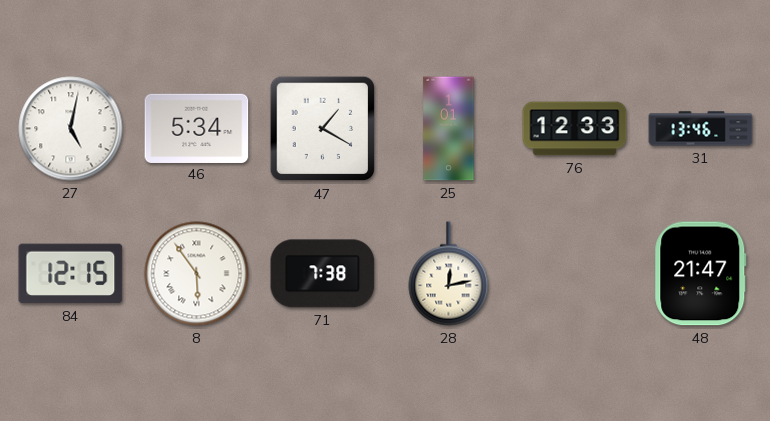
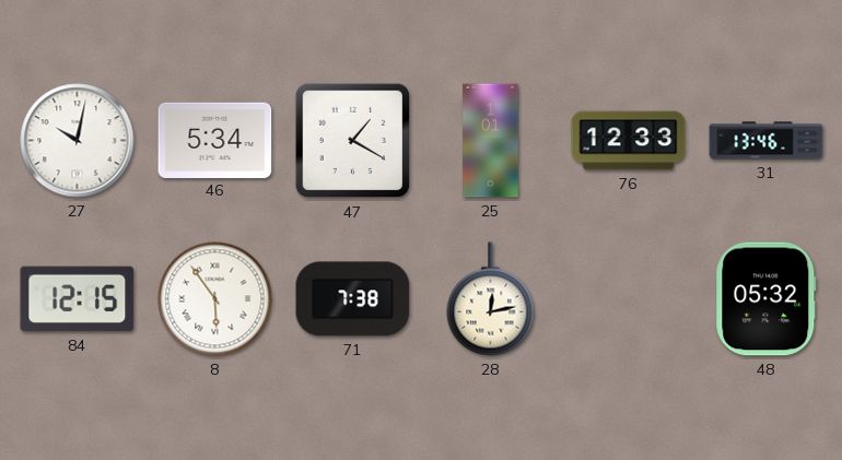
27: 5:02 -> 10:02
48: 21:47 -> 05:32
